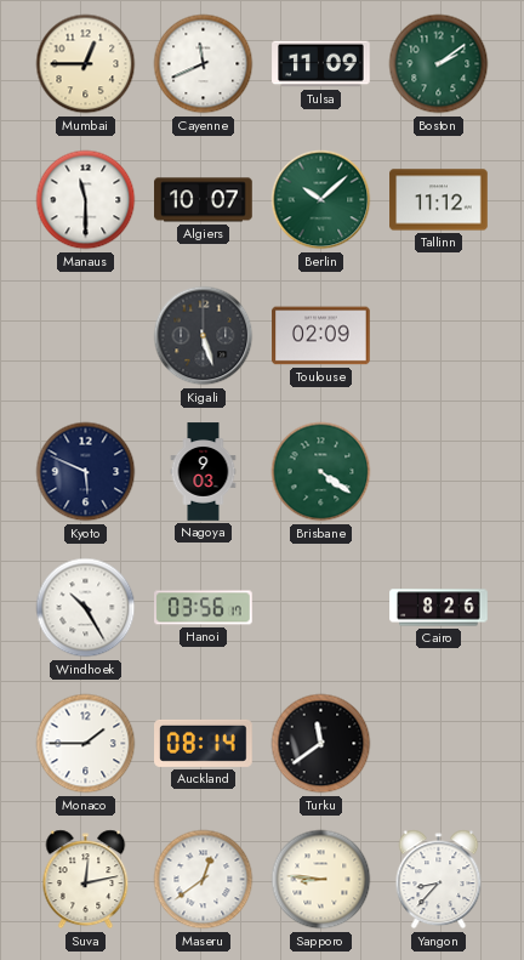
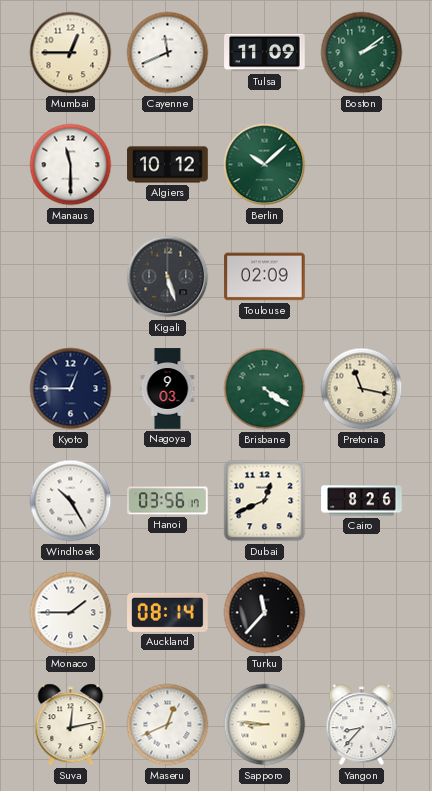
Algiers: 10:07 -> 10:12
Tallinn: 11:12 -> none
Kyoto: 5:49 -> 12:45
Pretoria: none -> 11:17
Dubai: none -> 12:41
Turku: 11:39 -> 11:37
Maseru: 12:39 -> 12:41
